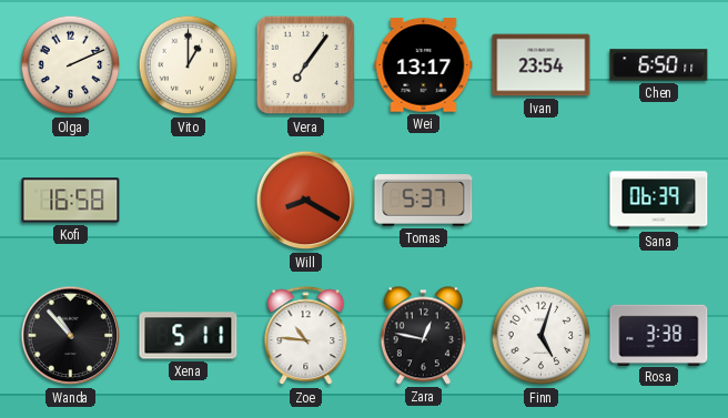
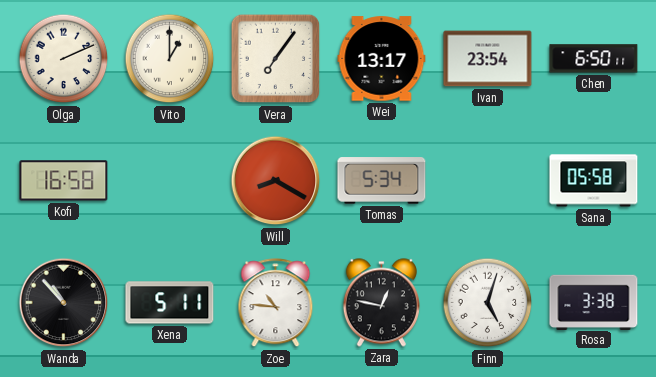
Tomas: 5:37 -> 5:34
Sana: 06:39 -> 05:58
